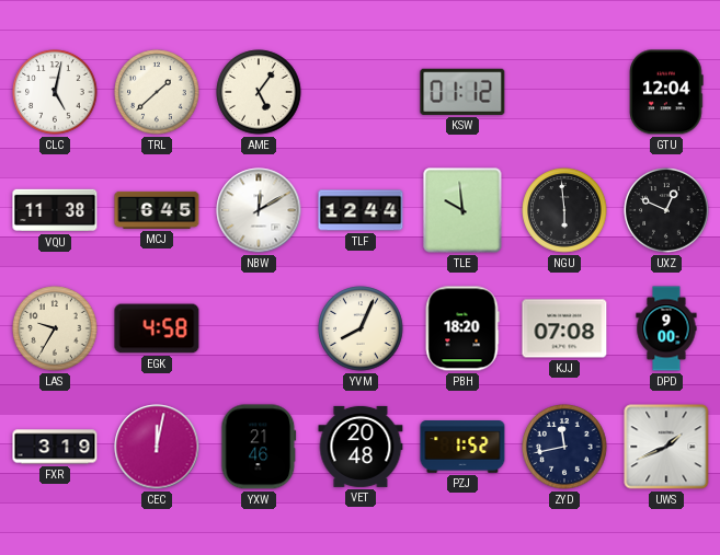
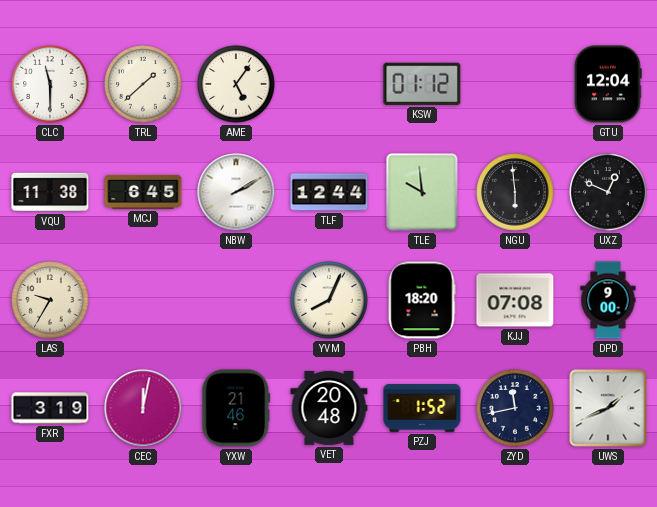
CLC: 5:02 -> 11:30
NBW: 12:10 -> 2:10
EGK: 4:58 -> none
